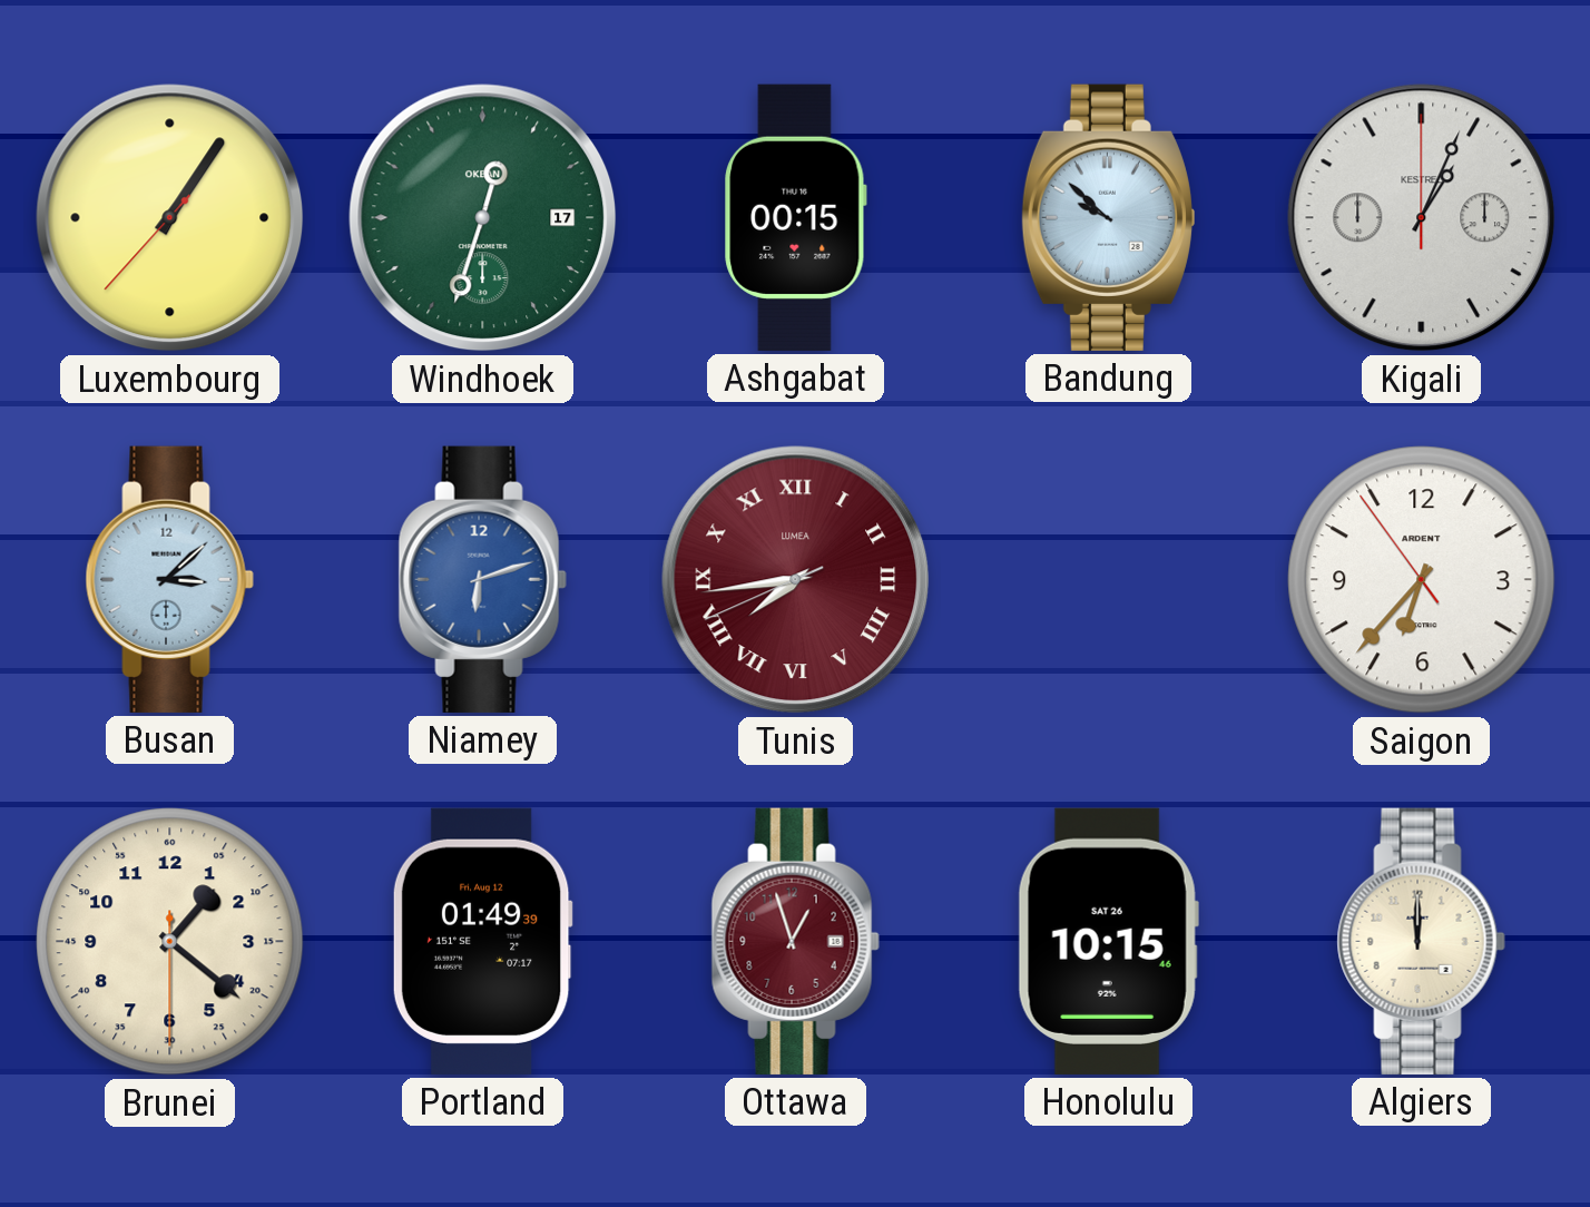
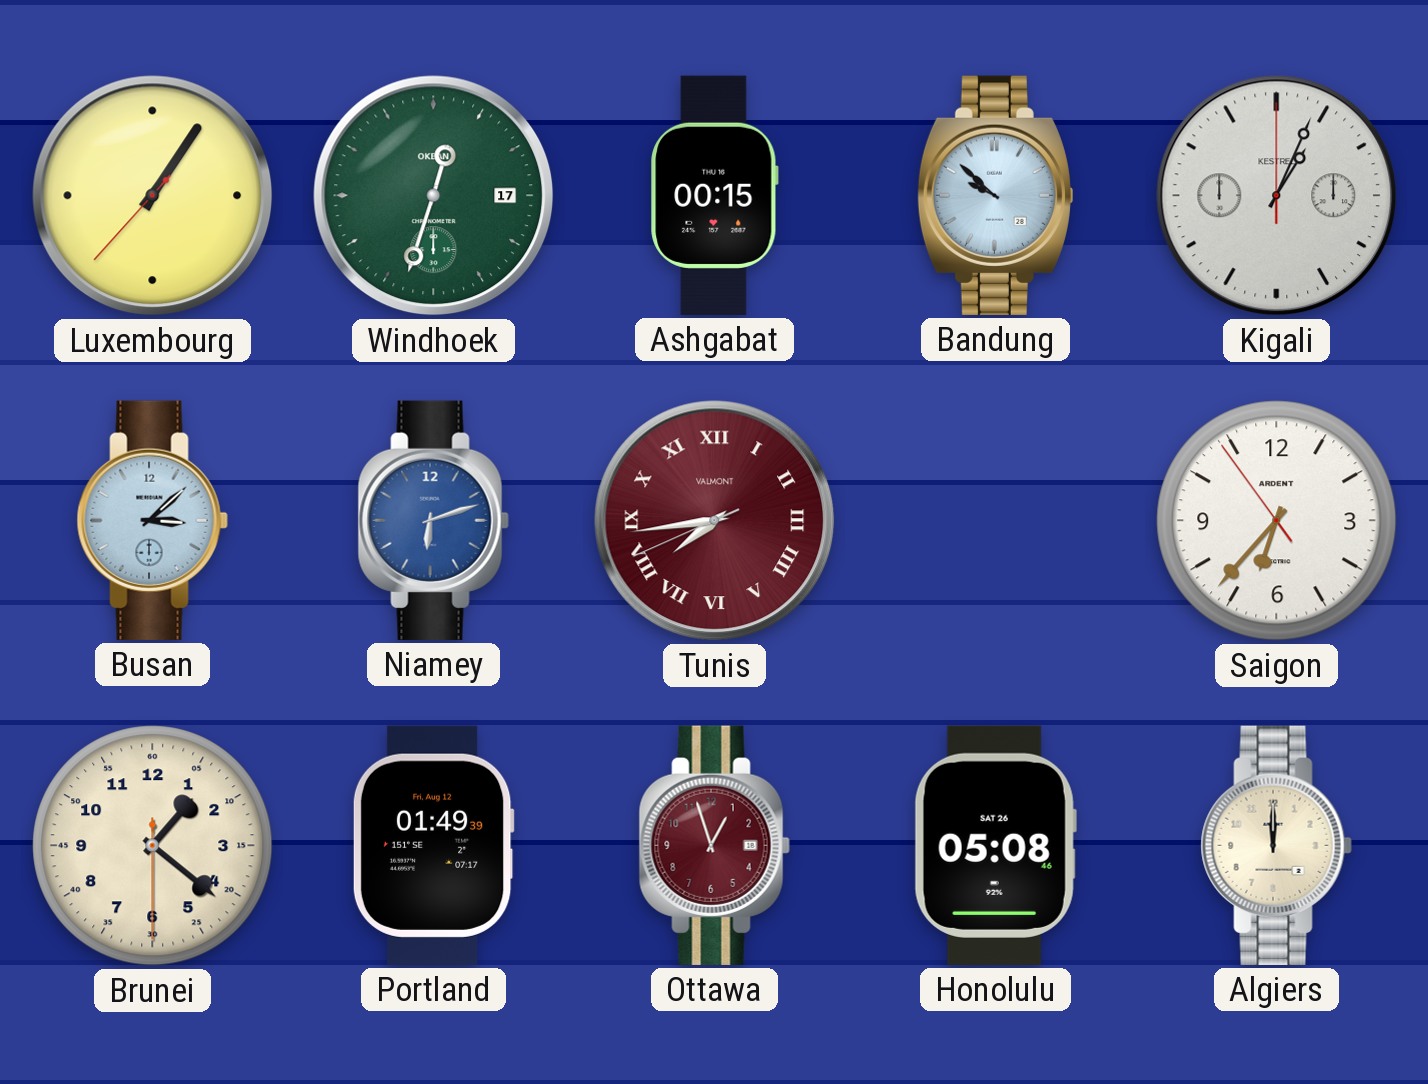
Tunis brand: LUMEA -> VALMONT
Honolulu: 10:15 -> 05:08
